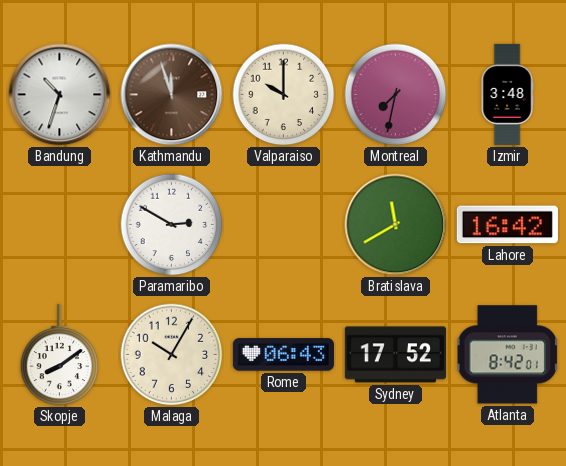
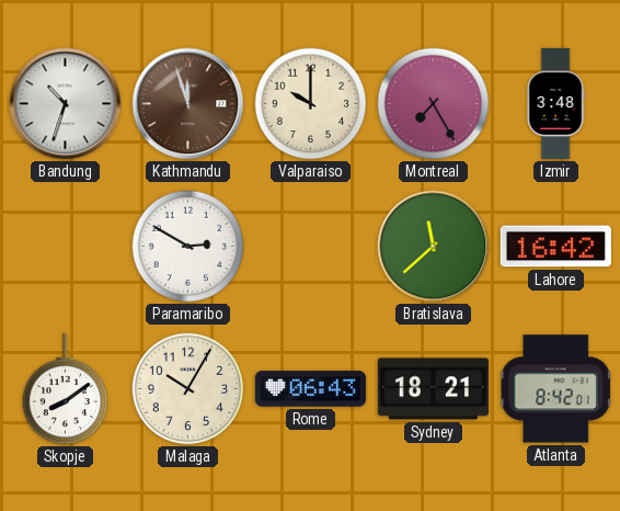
Montreal: 7:32 -> 7:25
Bratislava: 11:40 -> 11:38
Sydney: 17:52 -> 18:21
